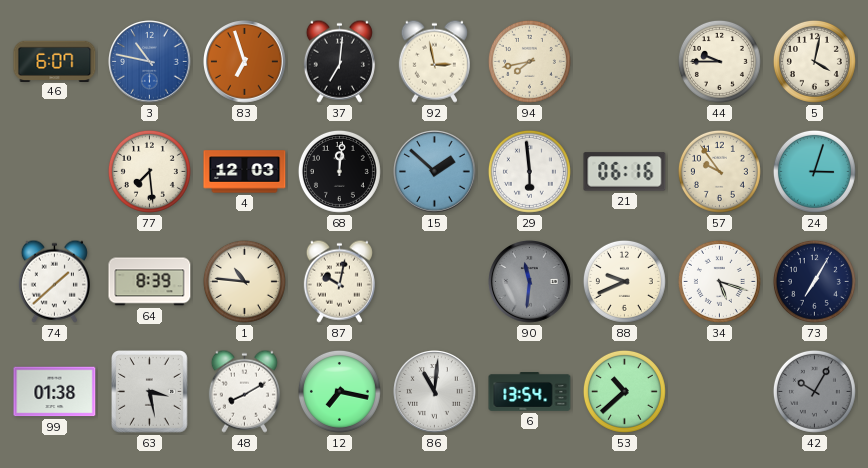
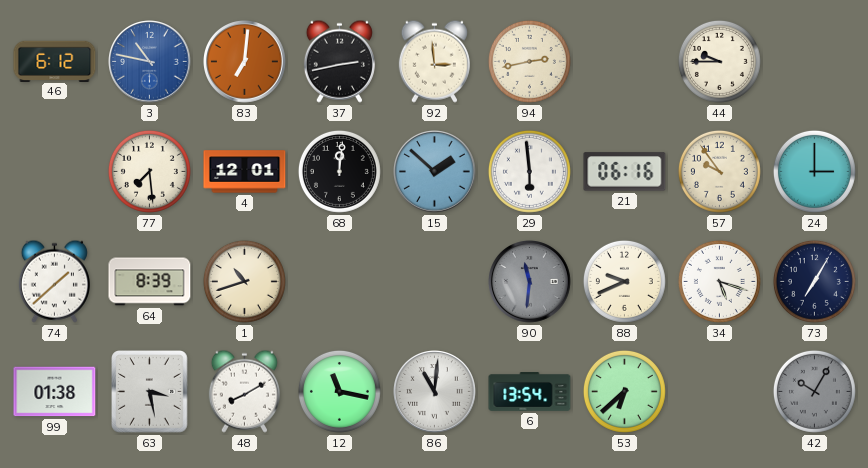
46: 6:07 -> 6:12
83: 6:57 -> 7:01
37: 7:01 -> 2:43
92: 2:58 -> 2:59
94: 7:43 -> 2:43
5: 4:02 -> none
4: 12:03 -> 12:01
24: 3:03 -> 3:00
1: 10:46 -> 10:42
87: 10:02 -> none
12: 7:17 -> 11:17
53: 10:38 -> 6:38
